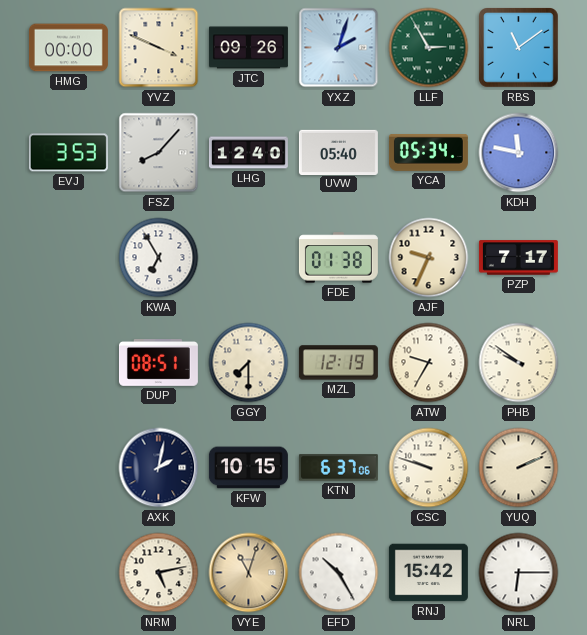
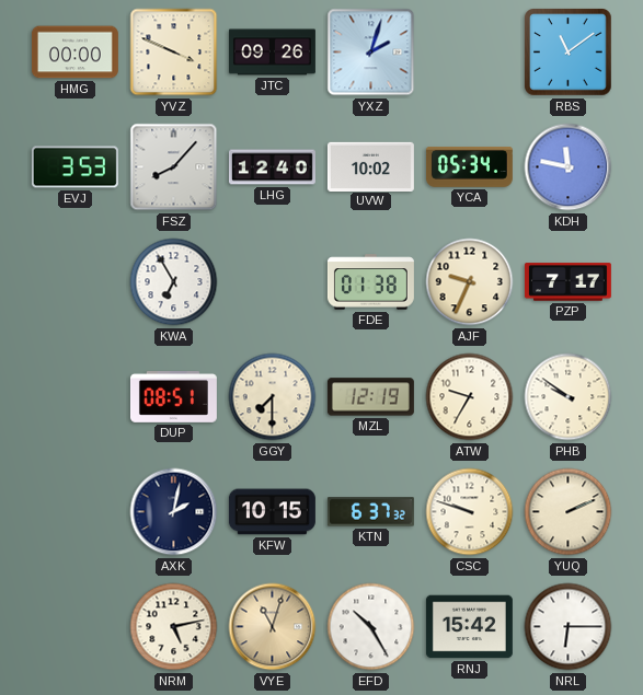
LLF: 2:55 -> none
UVW: 05:40 -> 10:02
KTN: 6:37:06 -> 6:37:32
